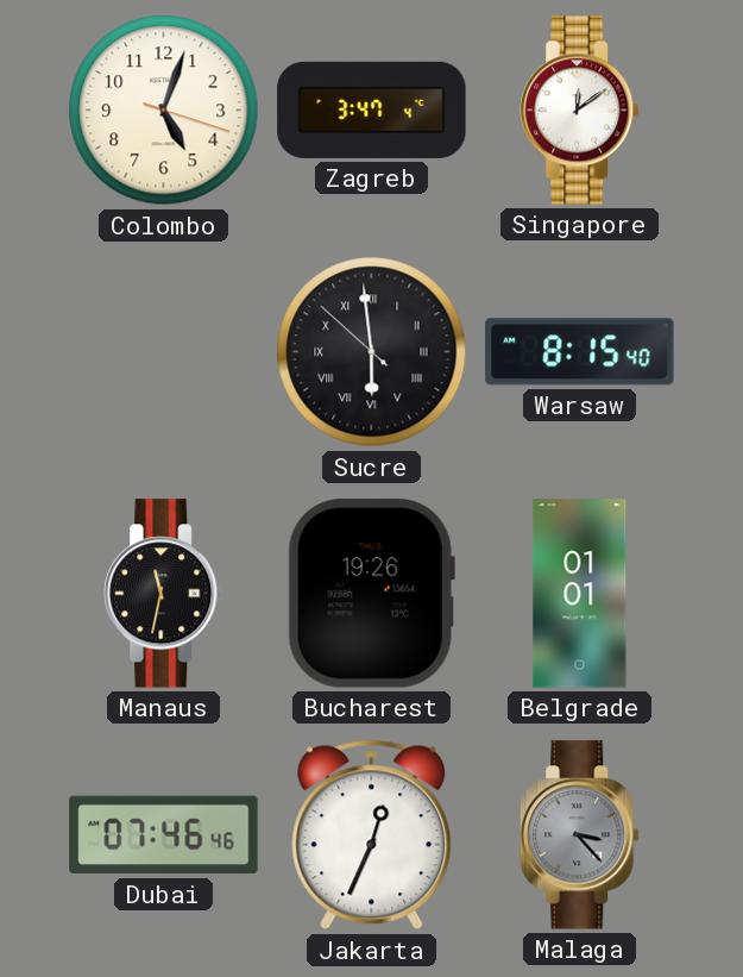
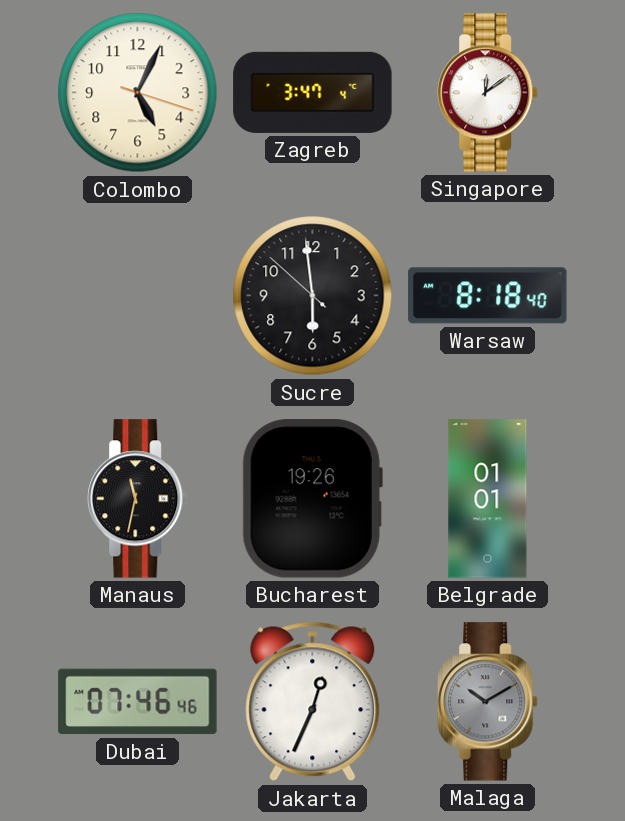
Colombo: 5:03 -> 5:04
Sucre numerals: Roman -> Arabic
Warsaw: 8:15 -> 8:18
Malaga: 3:23 -> 10:10
